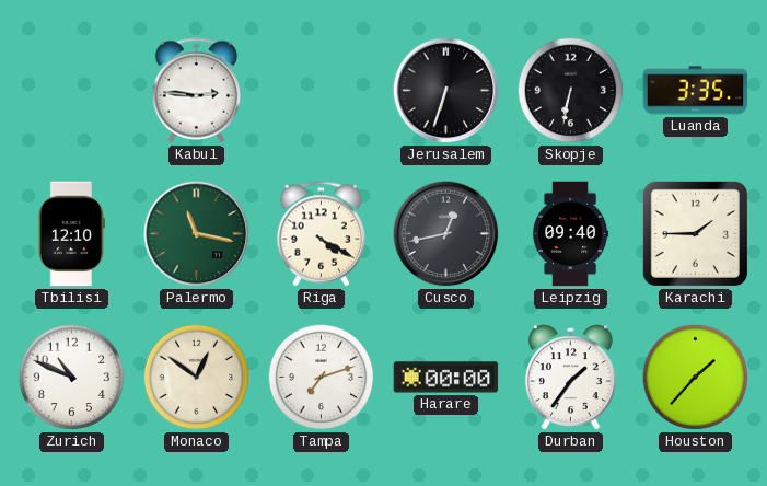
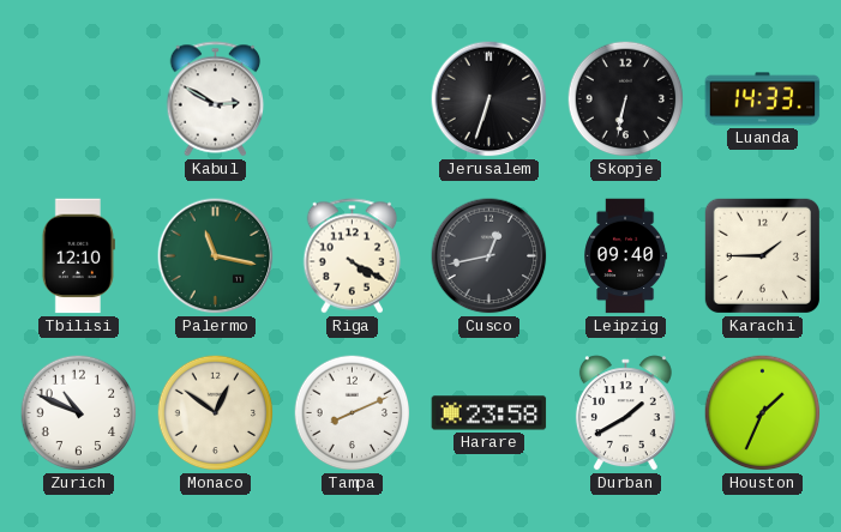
Kabul: 2:46 -> 2:50
Luanda: 3:35 -> 14:33
Tampa: 7:12 -> 8:11
Harare: 00:00 -> 23:58
Durban: 1:36 -> 1:40
Houston: 1:37 -> 1:34
